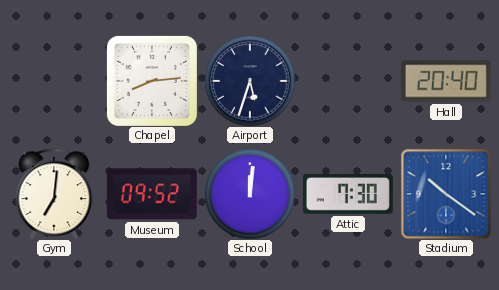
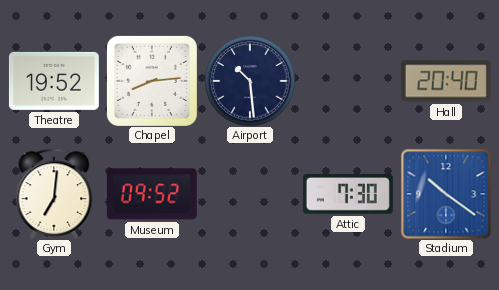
Theatre: none -> 19:52
Airport: 5:33 -> 10:29
School: 12:01 -> none
